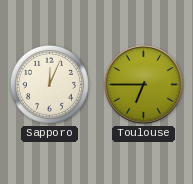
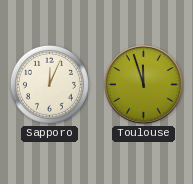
Toulouse: 6:45 -> 11:57
